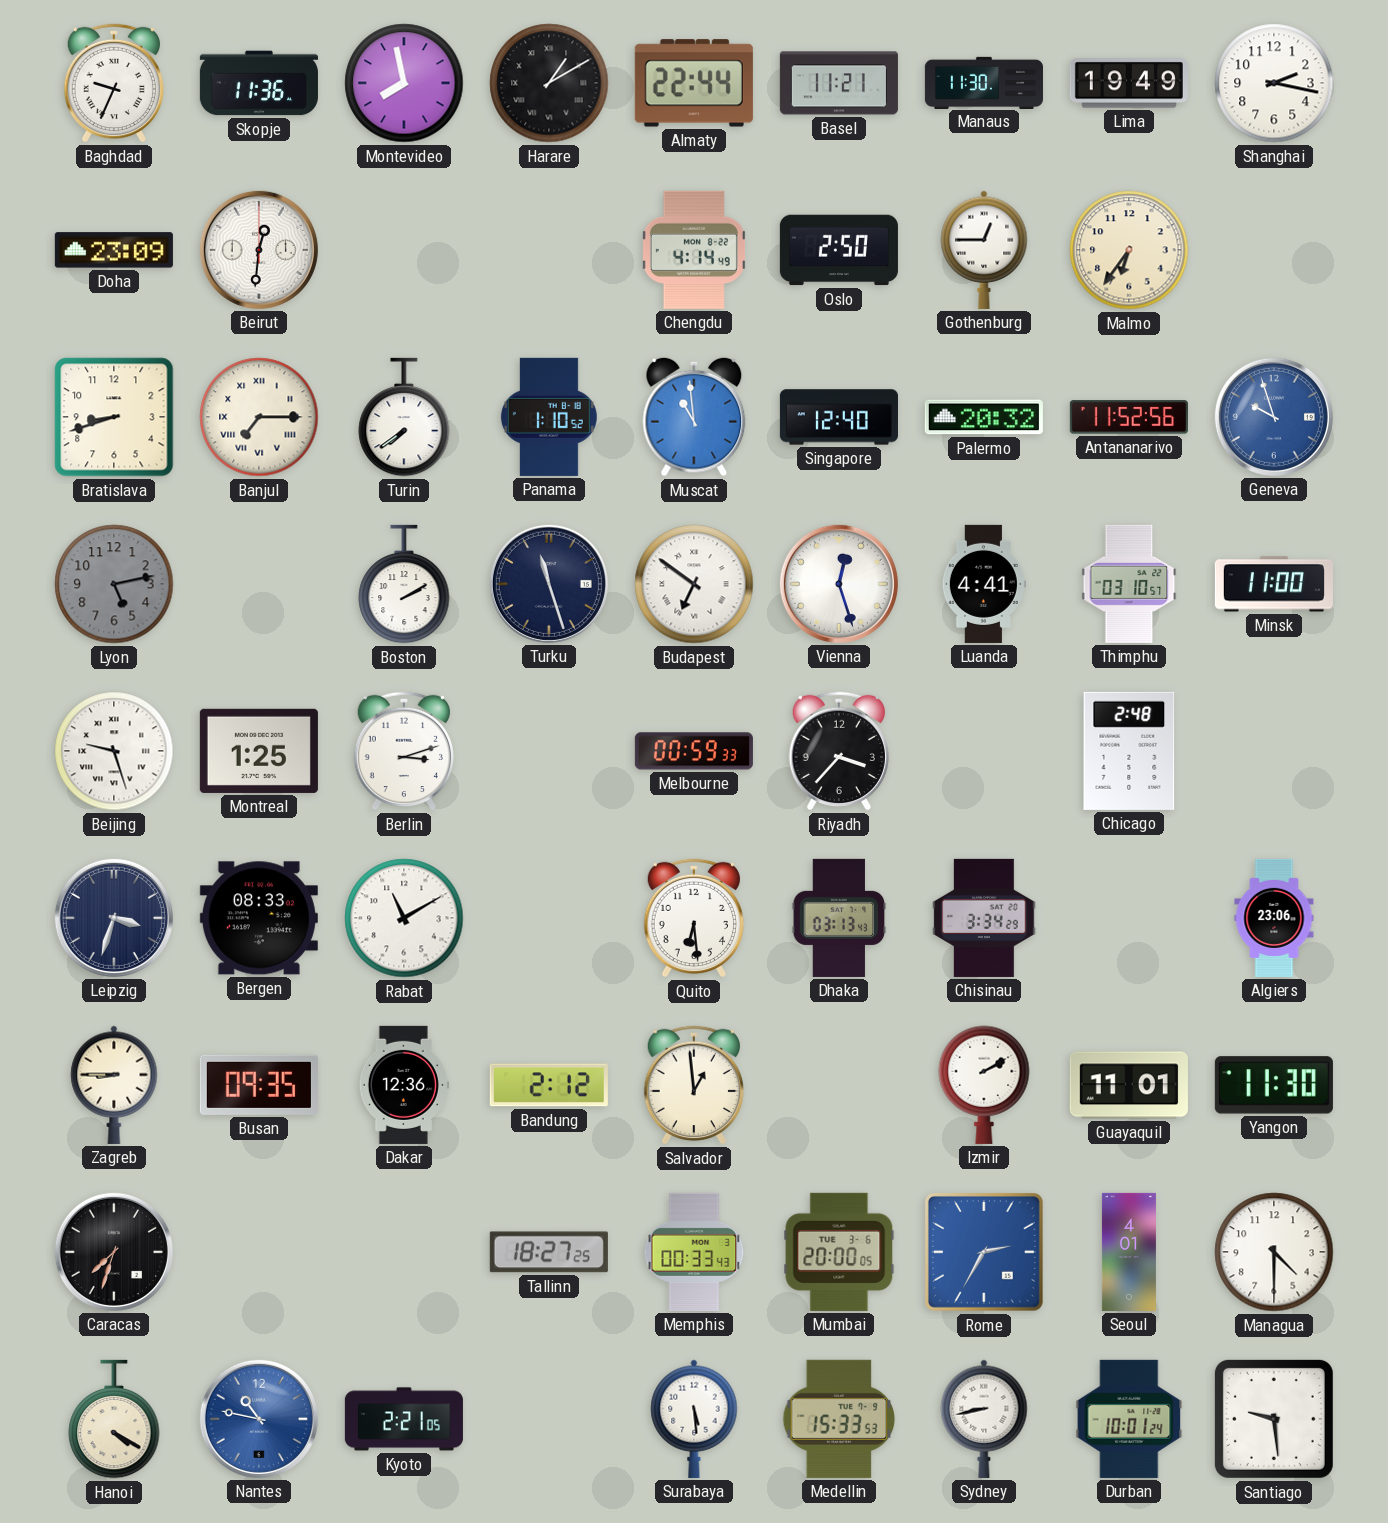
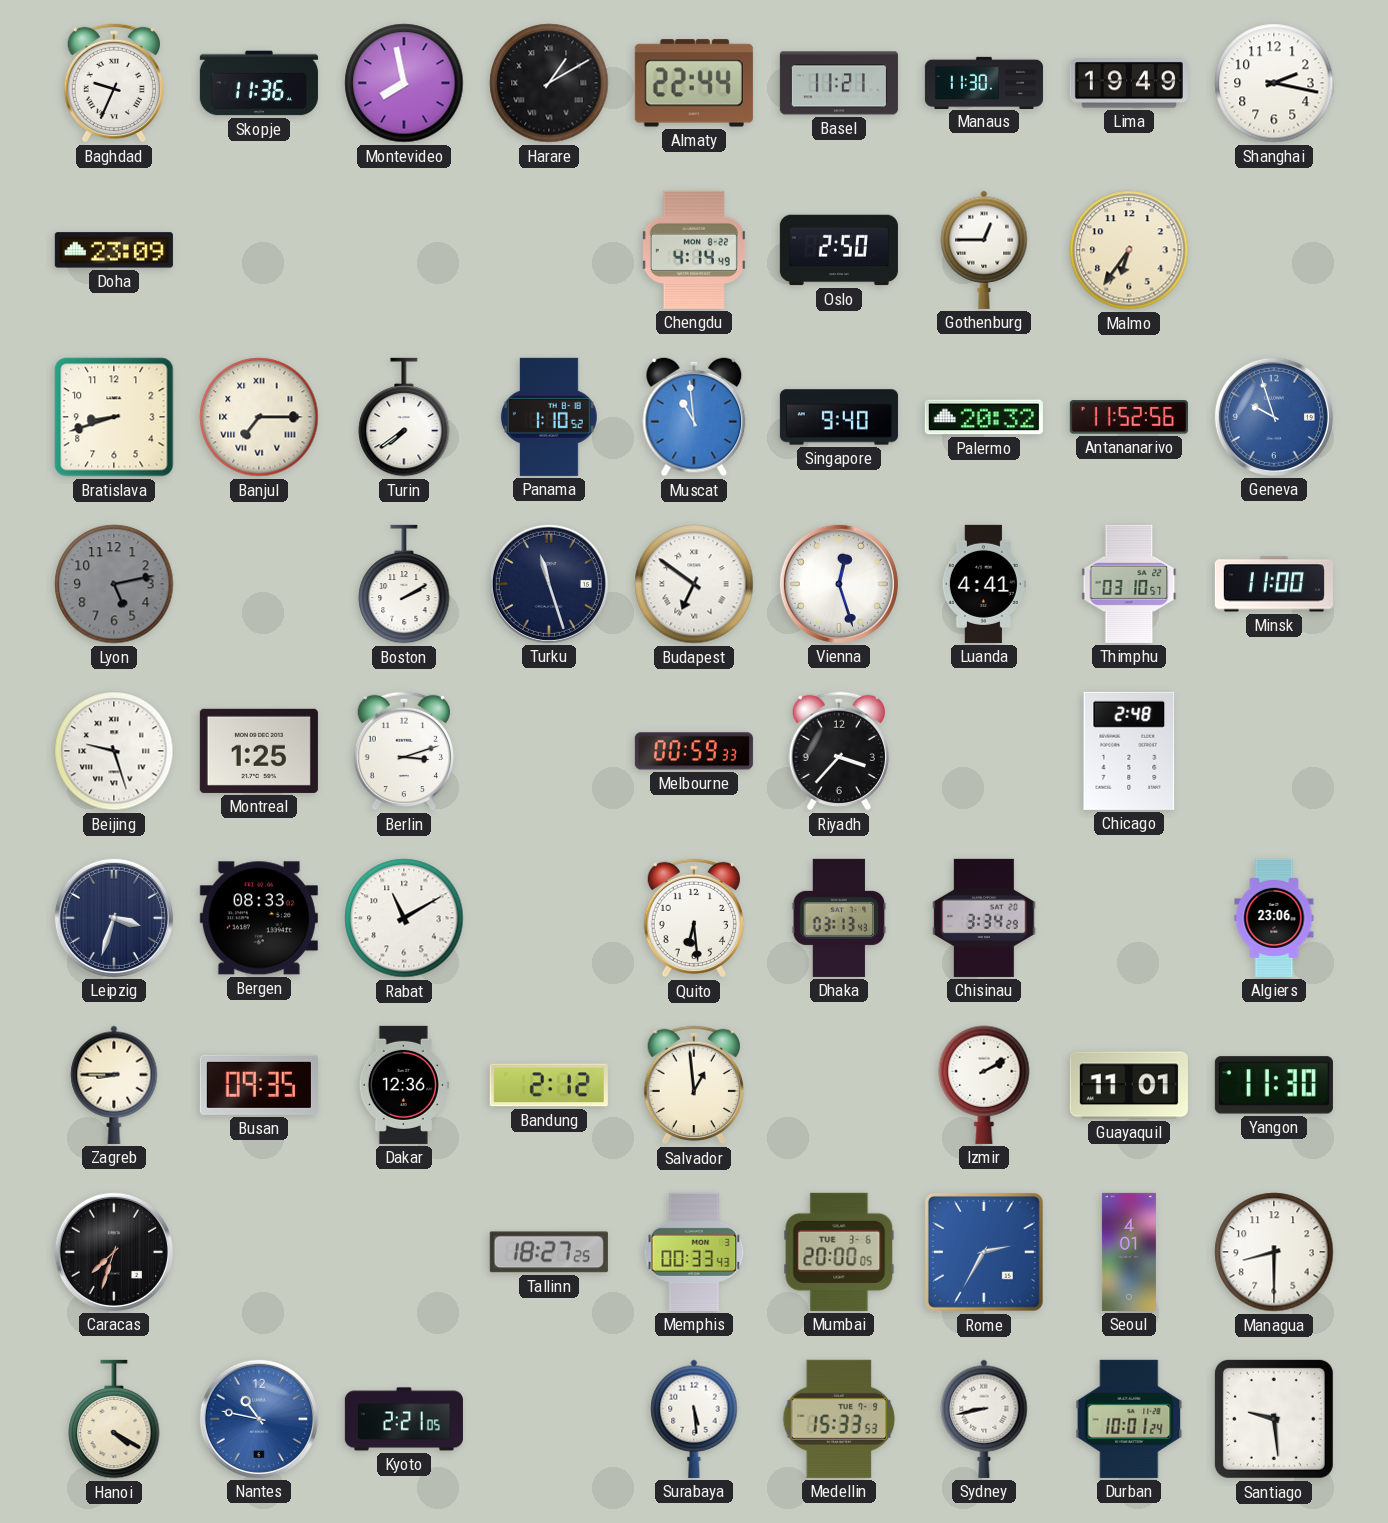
Beirut: 12:31 -> none
Singapore: 12:40 -> 9:40
Managua: 4:30 -> 8:30
